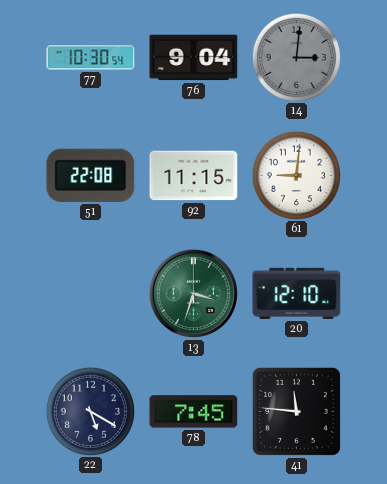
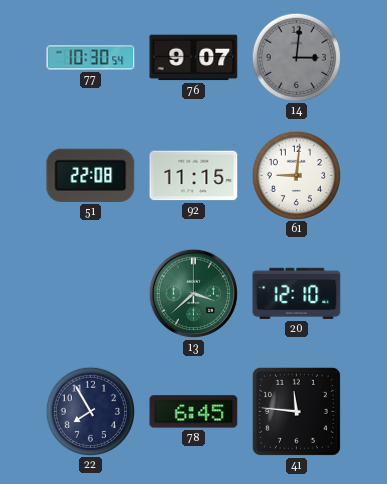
76: 9:04 -> 9:07
13: 3:33 -> 3:38
22: 5:20 -> 7:55
78: 7:45 -> 6:45
